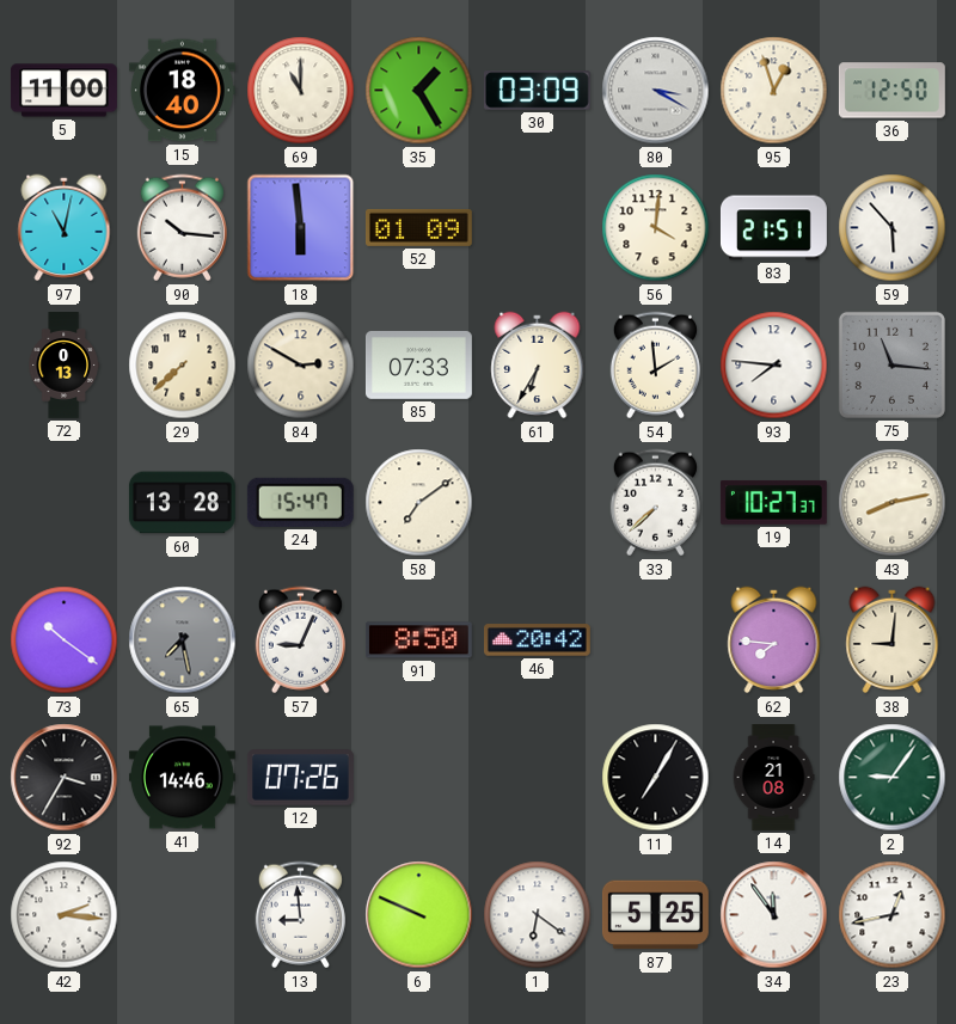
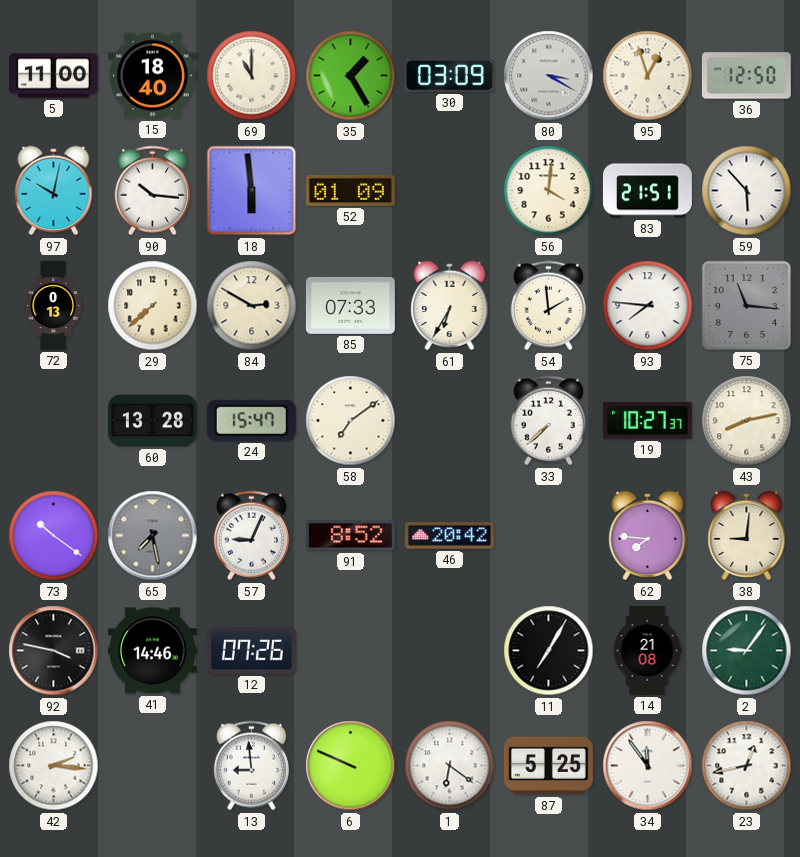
97: 11:02 -> 10:02
91: 8:50 -> 8:52
92: 3:35 -> 3:47
